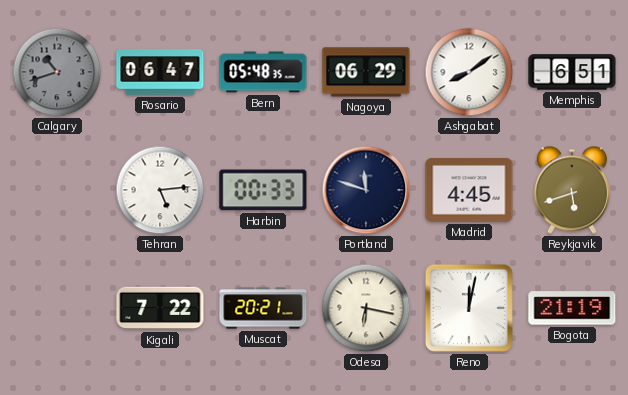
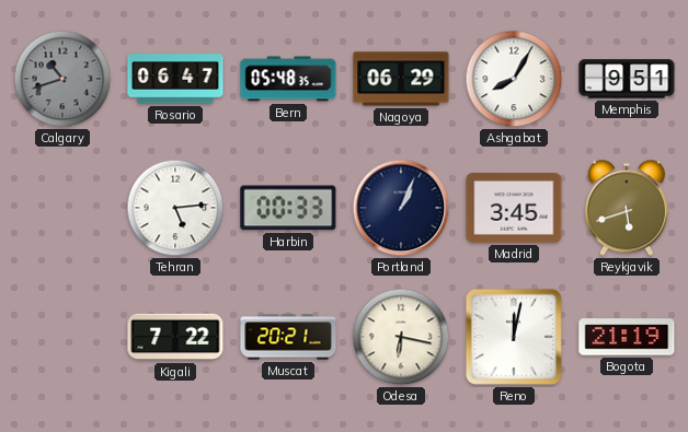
Ashgabat: 8:09 -> 8:05
Memphis: 6:51 -> 9:51
Portland: 11:48 -> 1:04
Madrid: 4:45 -> 3:45
